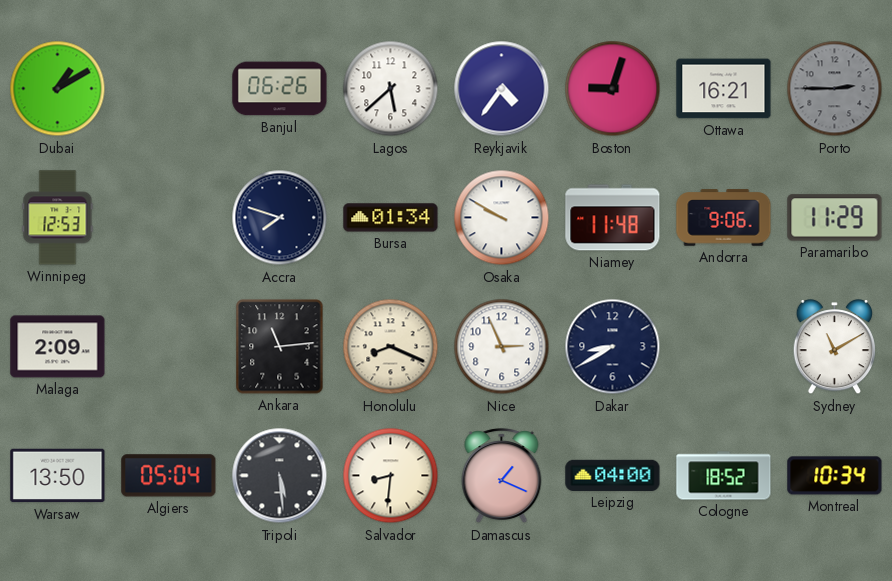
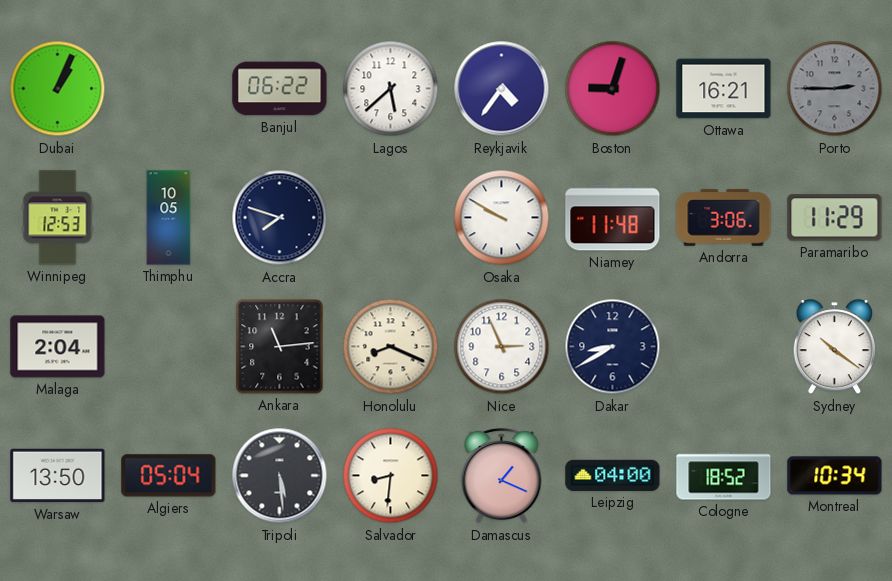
Dubai: 1:10 -> 1:04
Banjul: 06:26 -> 06:22
Thimphu: none -> 10:05
Bursa: 01:34 -> none
Andorra: 9:06 -> 3:06
Malaga: 2:09 -> 2:04
Sydney: 11:10 -> 10:21
